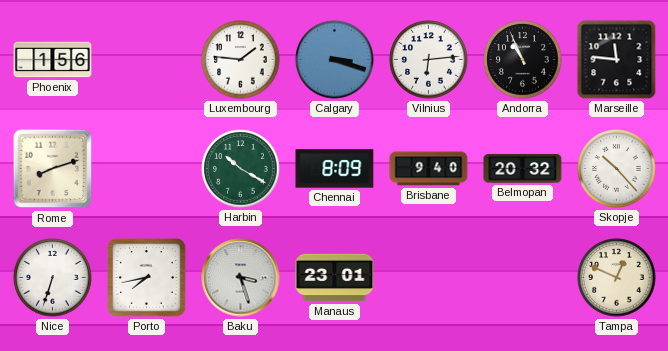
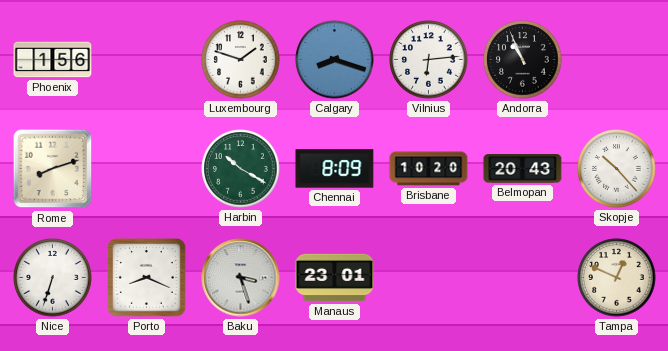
Luxembourg: 1:46 -> 1:48
Calgary: 3:18 -> 8:18
Marseille: 11:46 -> none
Brisbane: 9:40 -> 10:20
Belmopan: 20:32 -> 20:43
Porto: 7:43 -> 8:19
